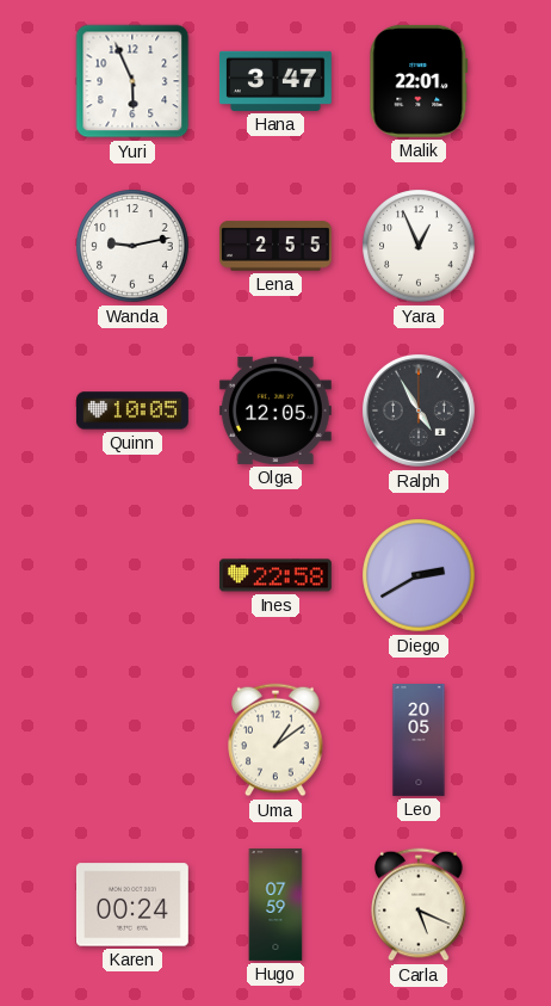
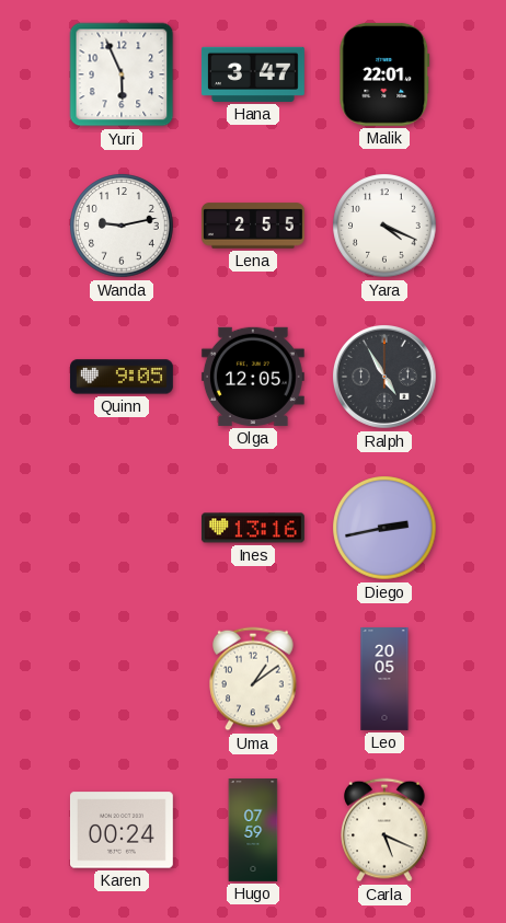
Yara: 12:56 -> 4:19
Quinn: 10:05 -> 9:05
Ines: 22:58 -> 13:16
Diego: 2:40 -> 2:43
